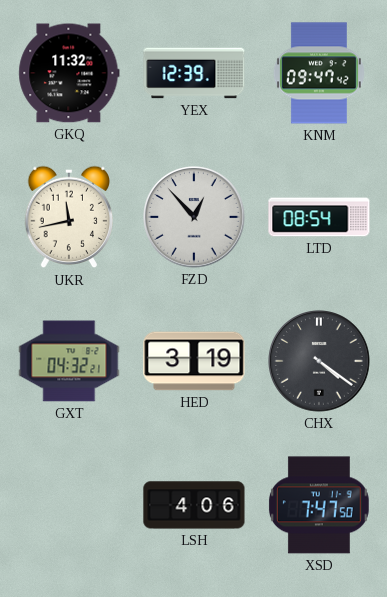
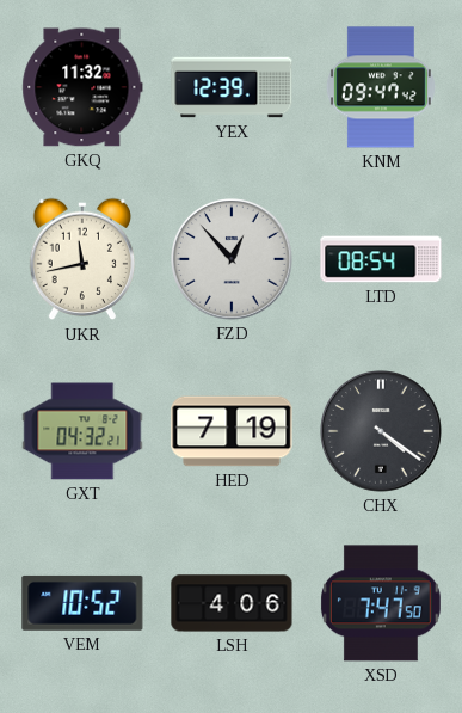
HED: 3:19 -> 7:19
VEM: none -> 10:52
